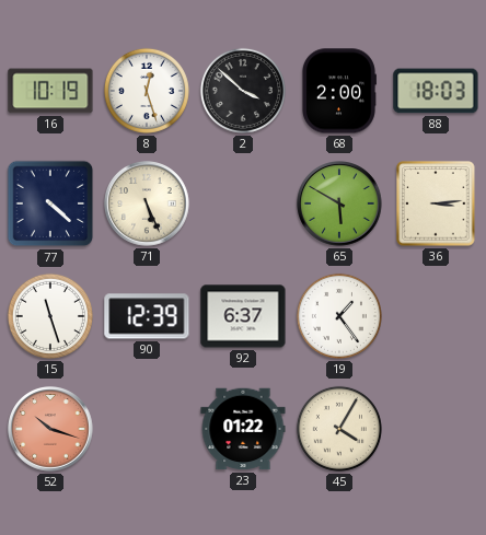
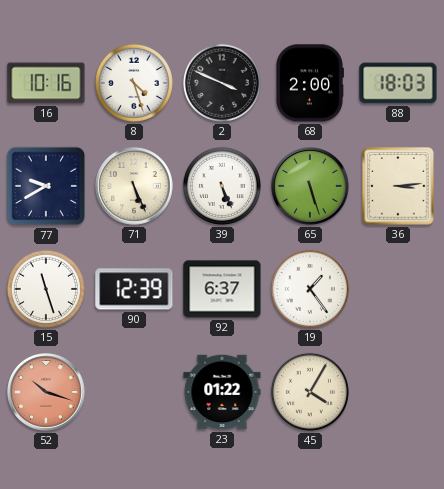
16: 10:19 -> 10:16
8: 12:27 -> 4:27
2: 3:52 -> 3:49
77: 4:22 -> 9:40
39: none -> 5:26
65: 5:50 -> 5:27
